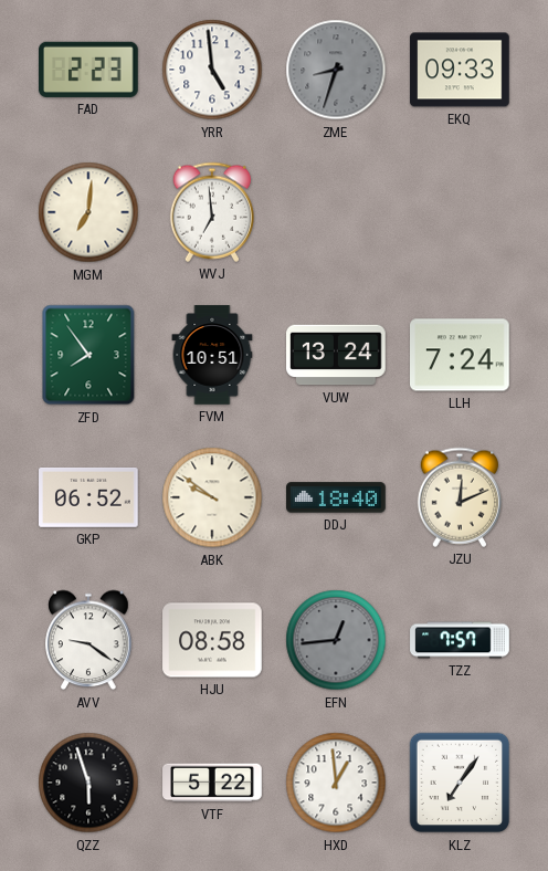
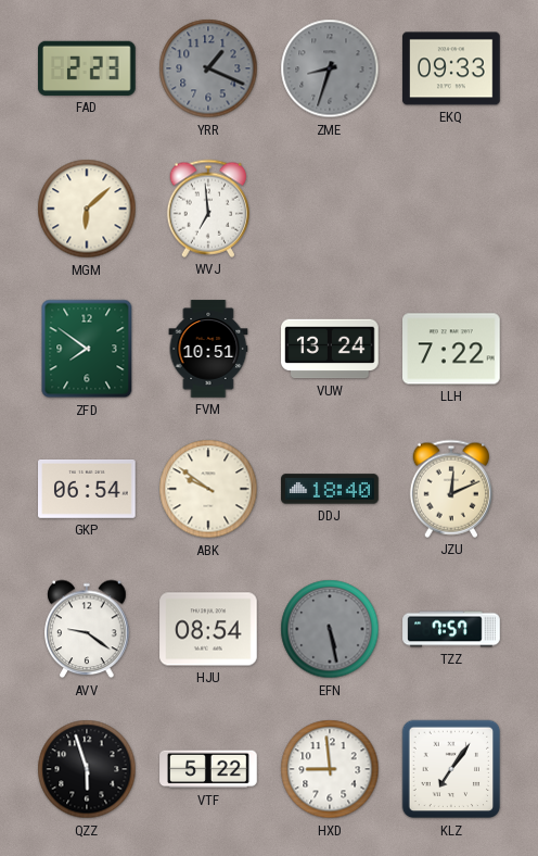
YRR: 4:59 -> 1:19
YRR dial: white -> grey
MGM: 7:01 -> 6:08
ZFD: 7:54 -> 7:51
LLH: 7:24 -> 7:22
GKP: 06:52 -> 06:54
HJU: 08:58 -> 08:54
EFN: 12:44 -> 5:28
HXD: 12:59 -> 8:59
